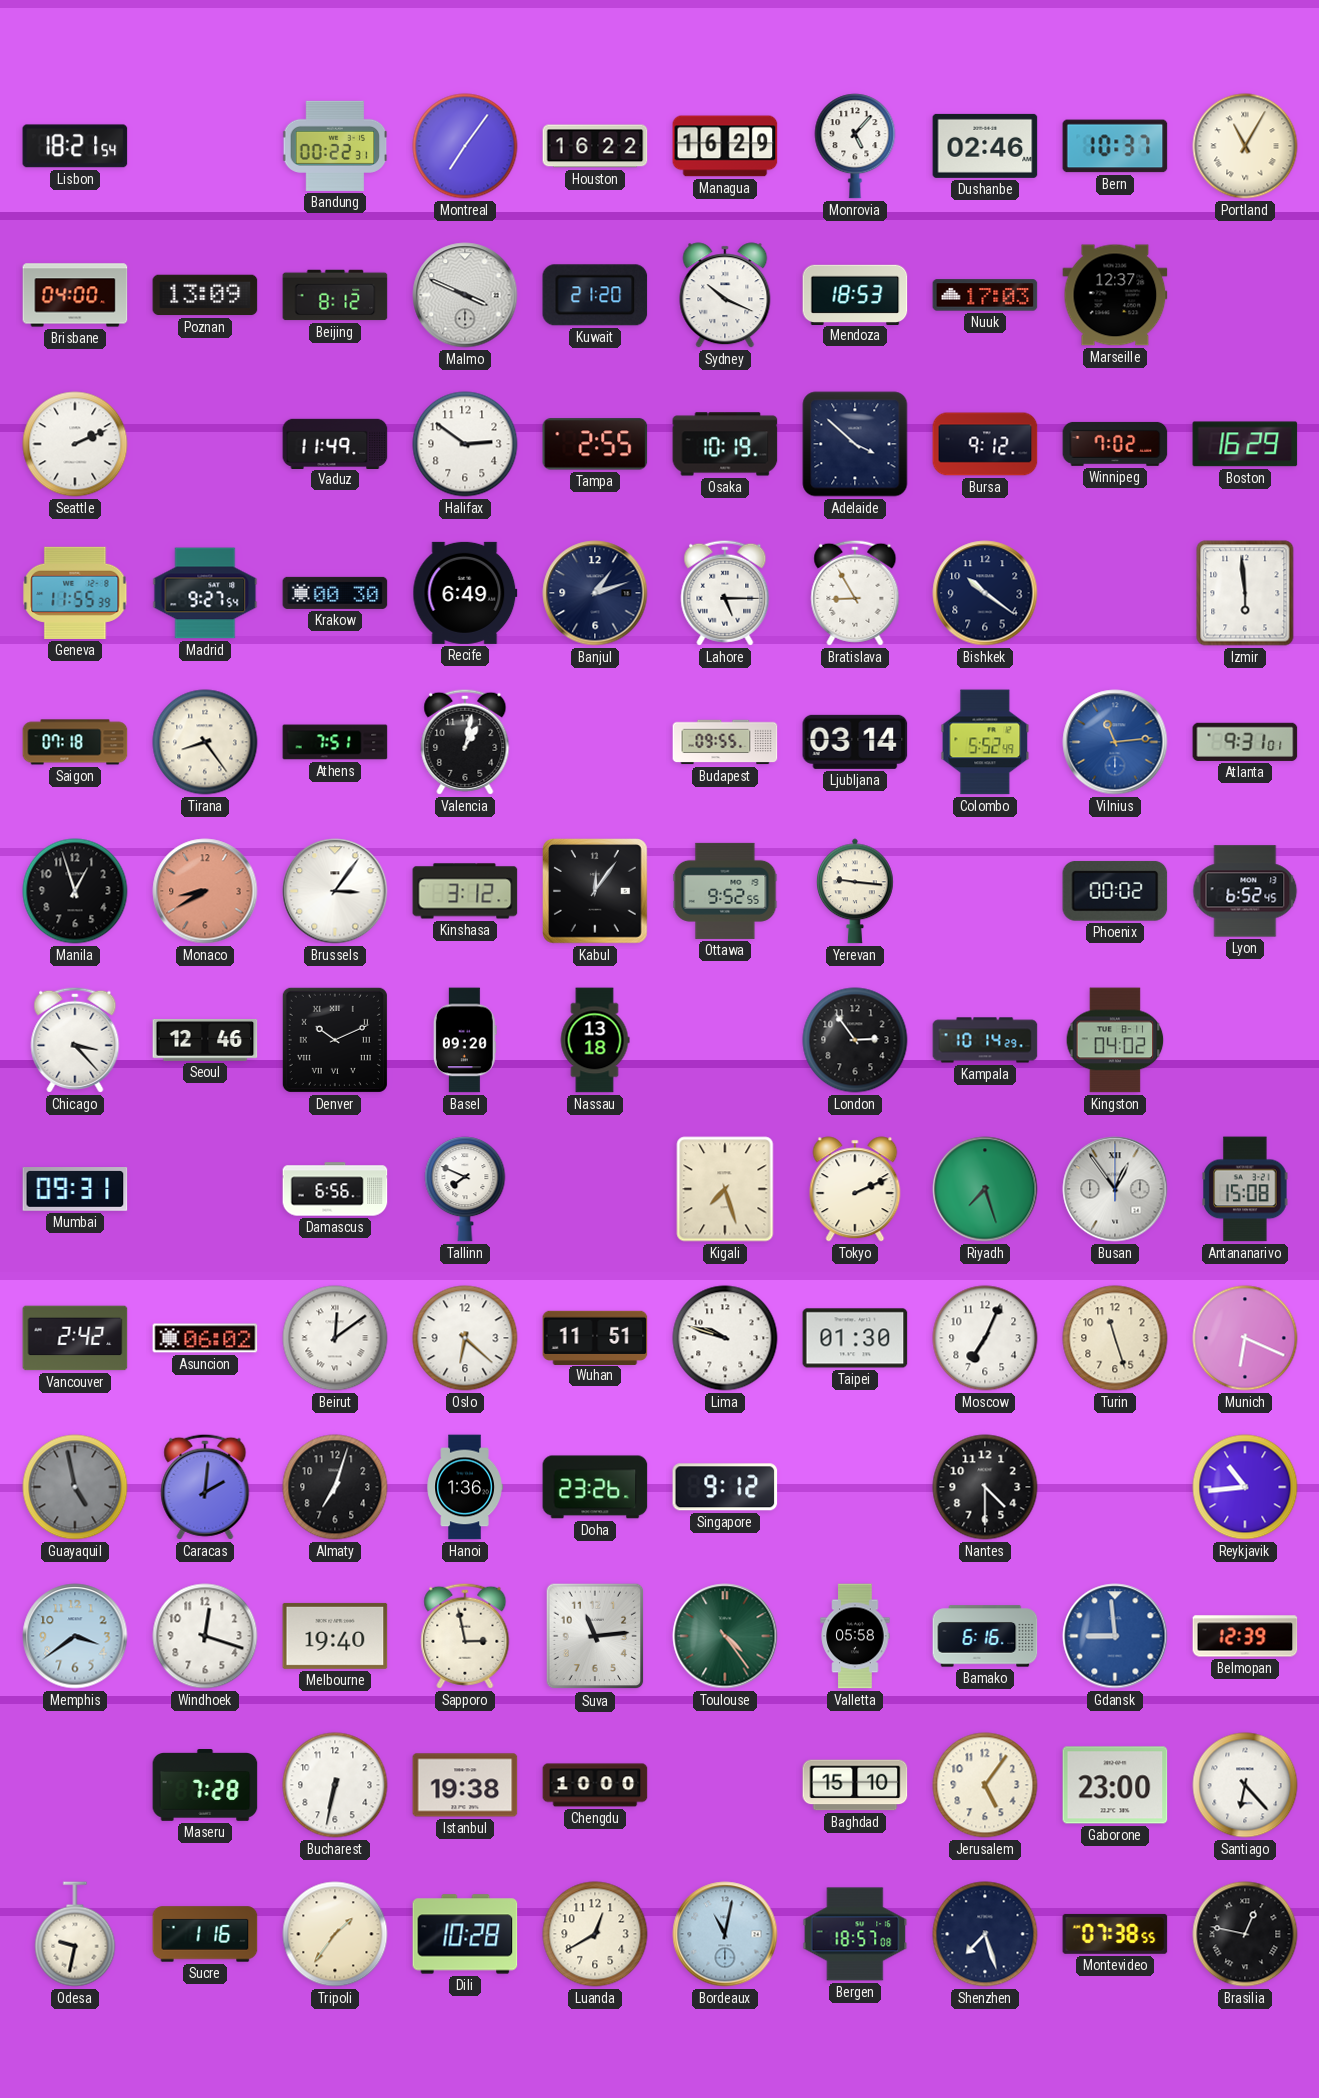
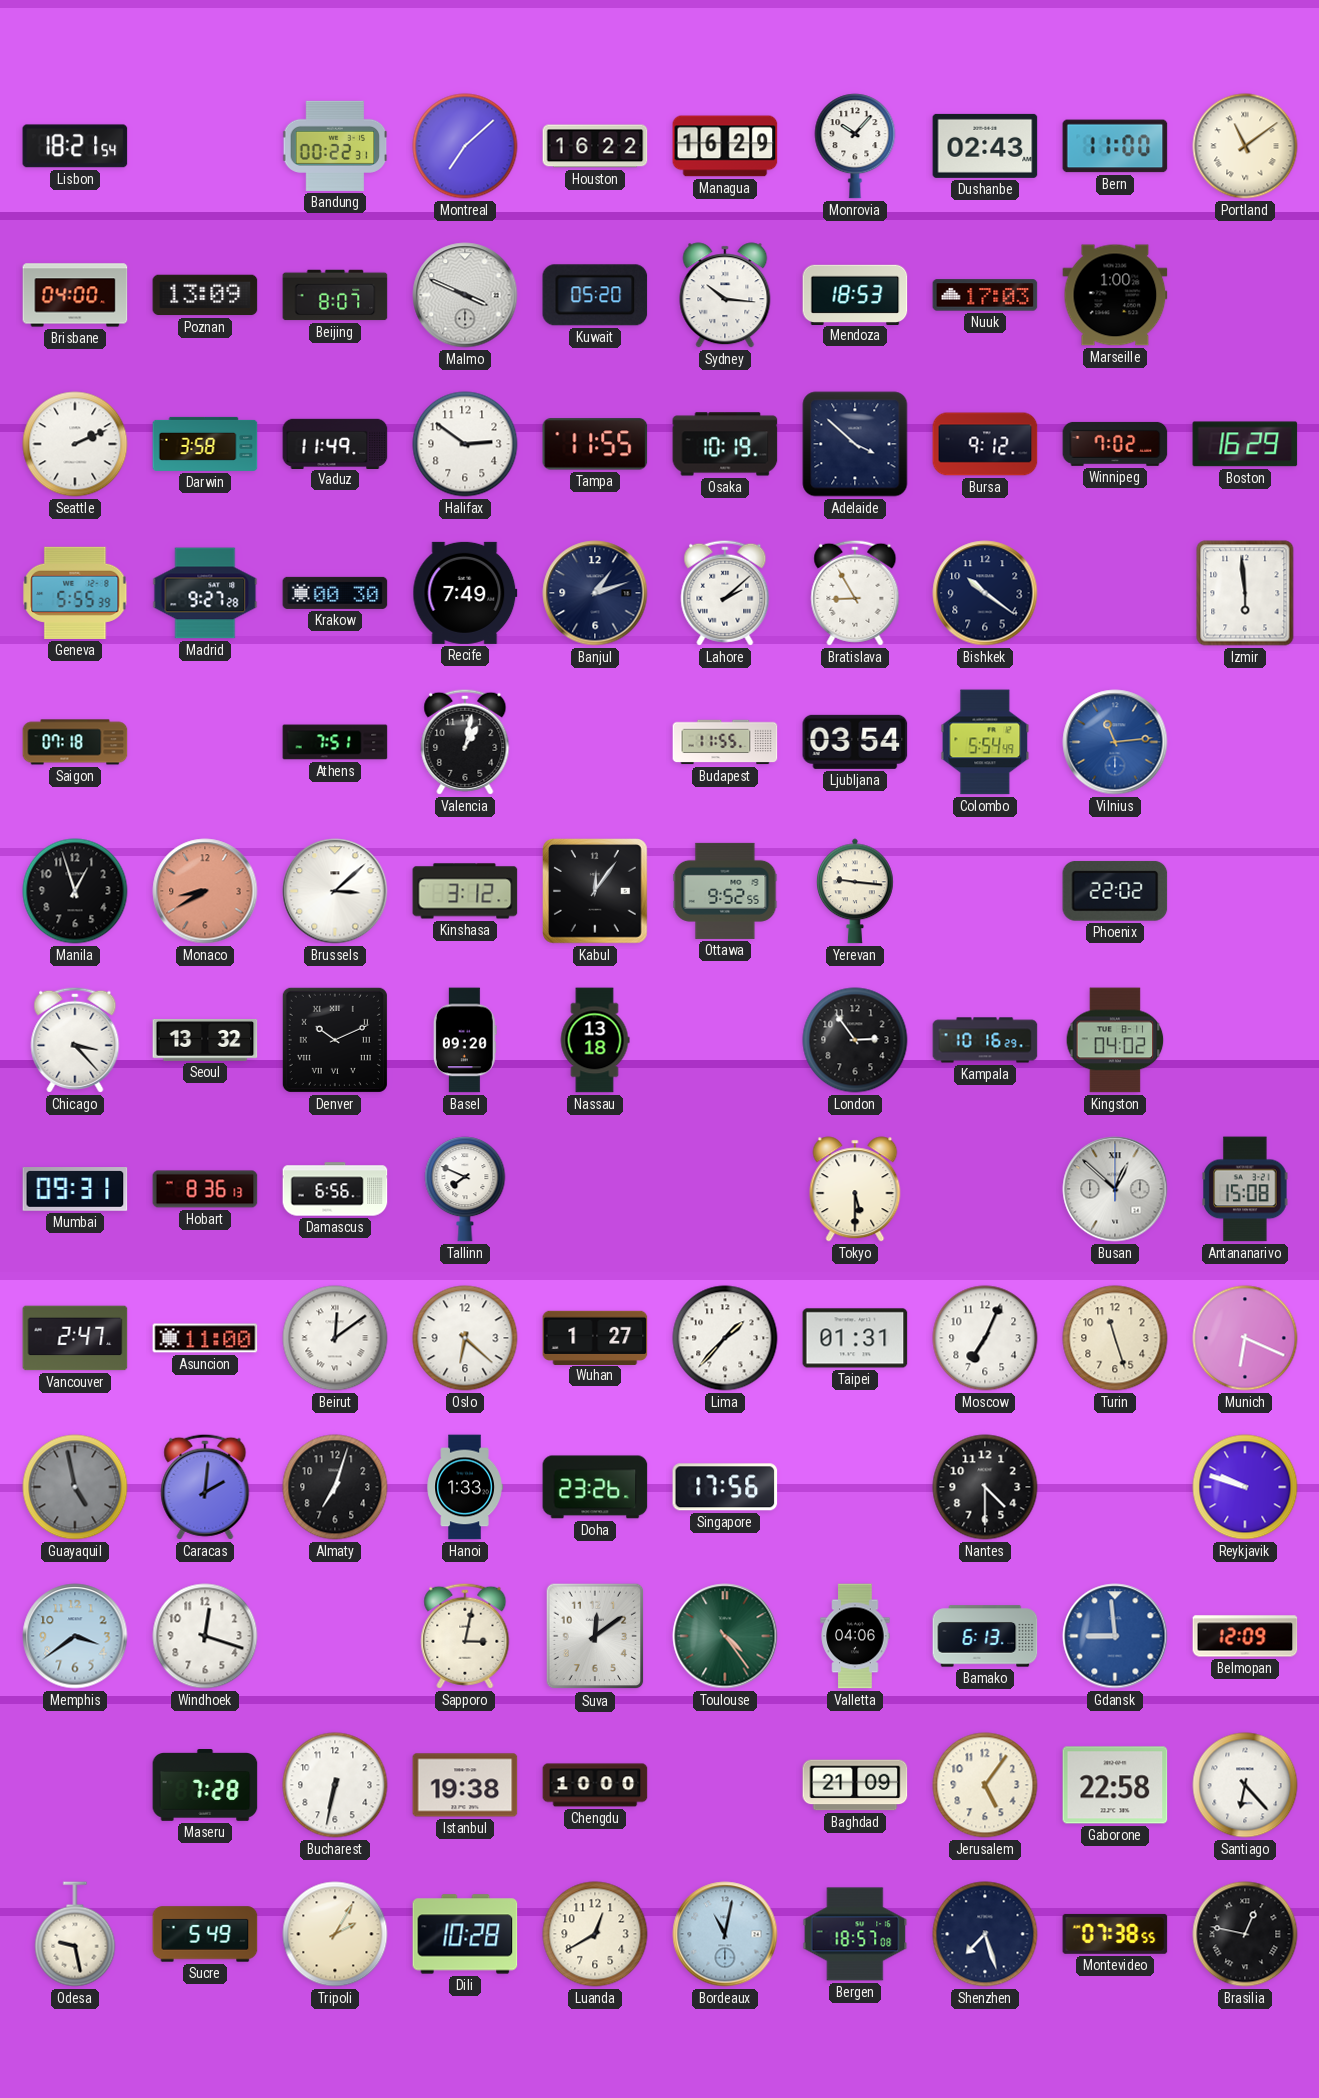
Montreal: 7:06 -> 7:08
Monrovia: 5:07 -> 10:07
Dushanbe: 02:46 -> 02:43
Bern: 10:37 -> 11:00
Portland: 11:05 -> 11:09
Beijing: 8:12 -> 8:07
Kuwait: 21:20 -> 05:20
Sydney: 10:19 -> 10:16
Marseille: 12:37 -> 1:00
Darwin: none -> 3:58
Tampa: 2:55 -> 11:55
Geneva: 11:55 -> 5:55
Madrid: 9:27:54 -> 9:27:28
Recife: 6:49 -> 7:49
Lahore: 5:15 -> 2:08
Tirana: 8:24 -> none
Budapest: 09:55 -> 11:55
Ljubljana: 03:14 -> 03:54
Colombo: 5:52 -> 5:54
Atlanta: 9:31 -> none
Brussels: 3:06 -> 3:08
Phoenix: 00:02 -> 22:02
Lyon: 6:52 -> none
Seoul: 12:46 -> 13:32
Kampala: 10:14 -> 10:16
Hobart: none -> 8:36
Kigali: 7:27 -> none
Tokyo: 2:11 -> 5:30
Riyadh: 7:27 -> none
Busan: 12:54 -> 12:52
Vancouver: 2:42 -> 2:47
Asuncion: 06:02 -> 11:00
Wuhan: 11:51 -> 1:27
Lima: 9:48 -> 1:37
Taipei: 01:30 -> 01:31
Hanoi: 1:36 -> 1:33
Singapore: 9:12 -> 17:56
Reykjavik: 10:44 -> 9:48
Melbourne: 19:40 -> none
Sapporo: 2:58 -> 3:02
Suva: 11:14 -> 12:09
Valletta: 05:58 -> 04:06
Bamako: 6:16 -> 6:13
Belmopan: 12:39 -> 12:09
Baghdad: 15:10 -> 21:09
Gaborone: 23:00 -> 22:58
Odesa: 9:32 -> 9:28
Sucre: 1:16 -> 5:49
Tripoli: 1:36 -> 2:05
